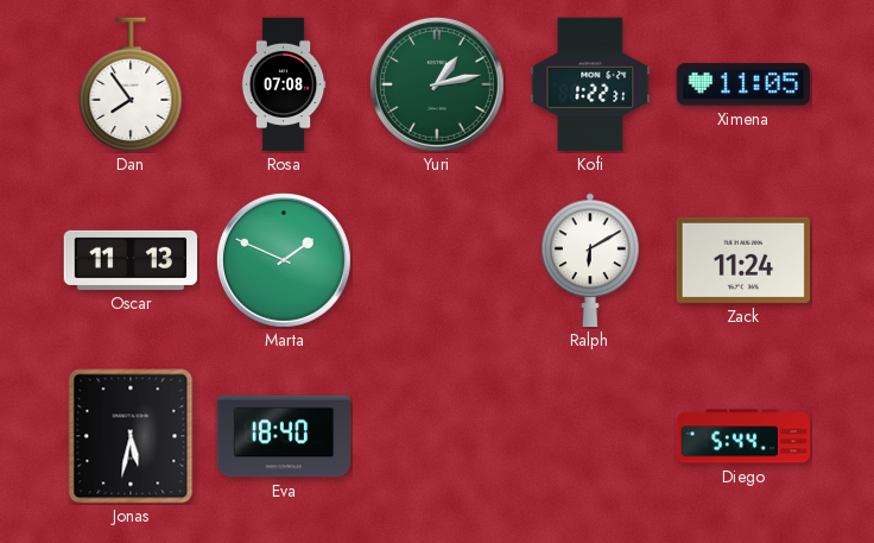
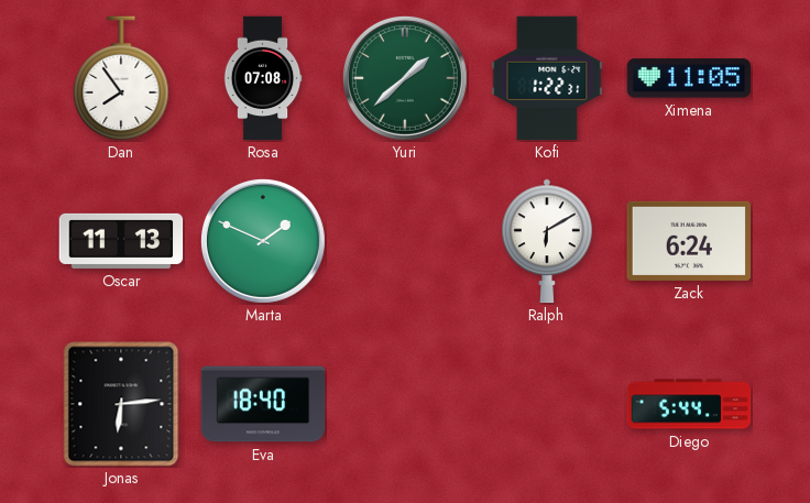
Yuri: 1:13 -> 1:38
Zack: 11:24 -> 6:24
Jonas: 5:32 -> 6:14
